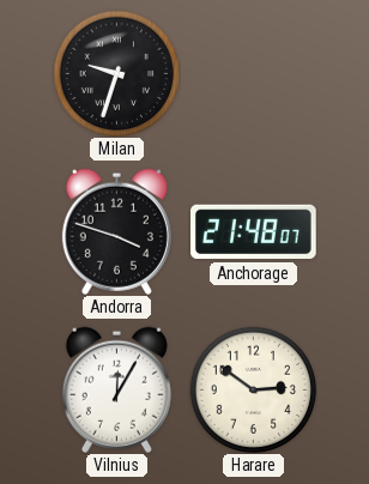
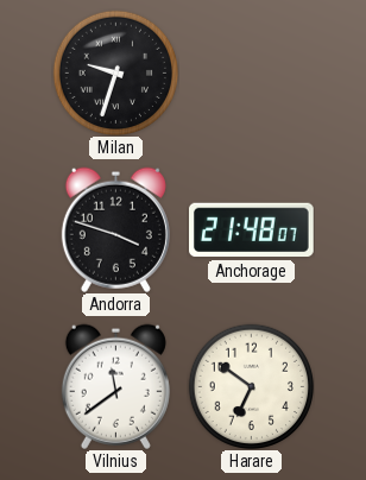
Vilnius: 12:05 -> 11:39
Harare: 2:51 -> 6:51
